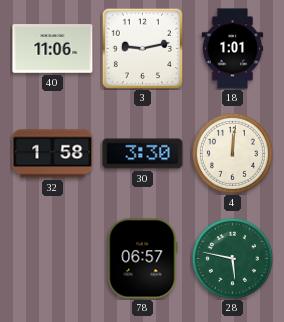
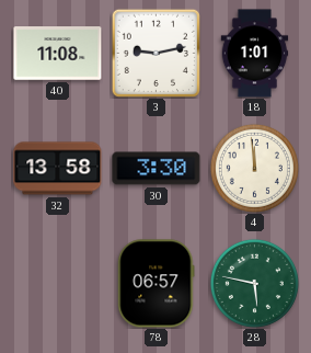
40: 11:06 -> 11:08
32: 1:58 -> 13:58
4: 12:01 -> 11:59
